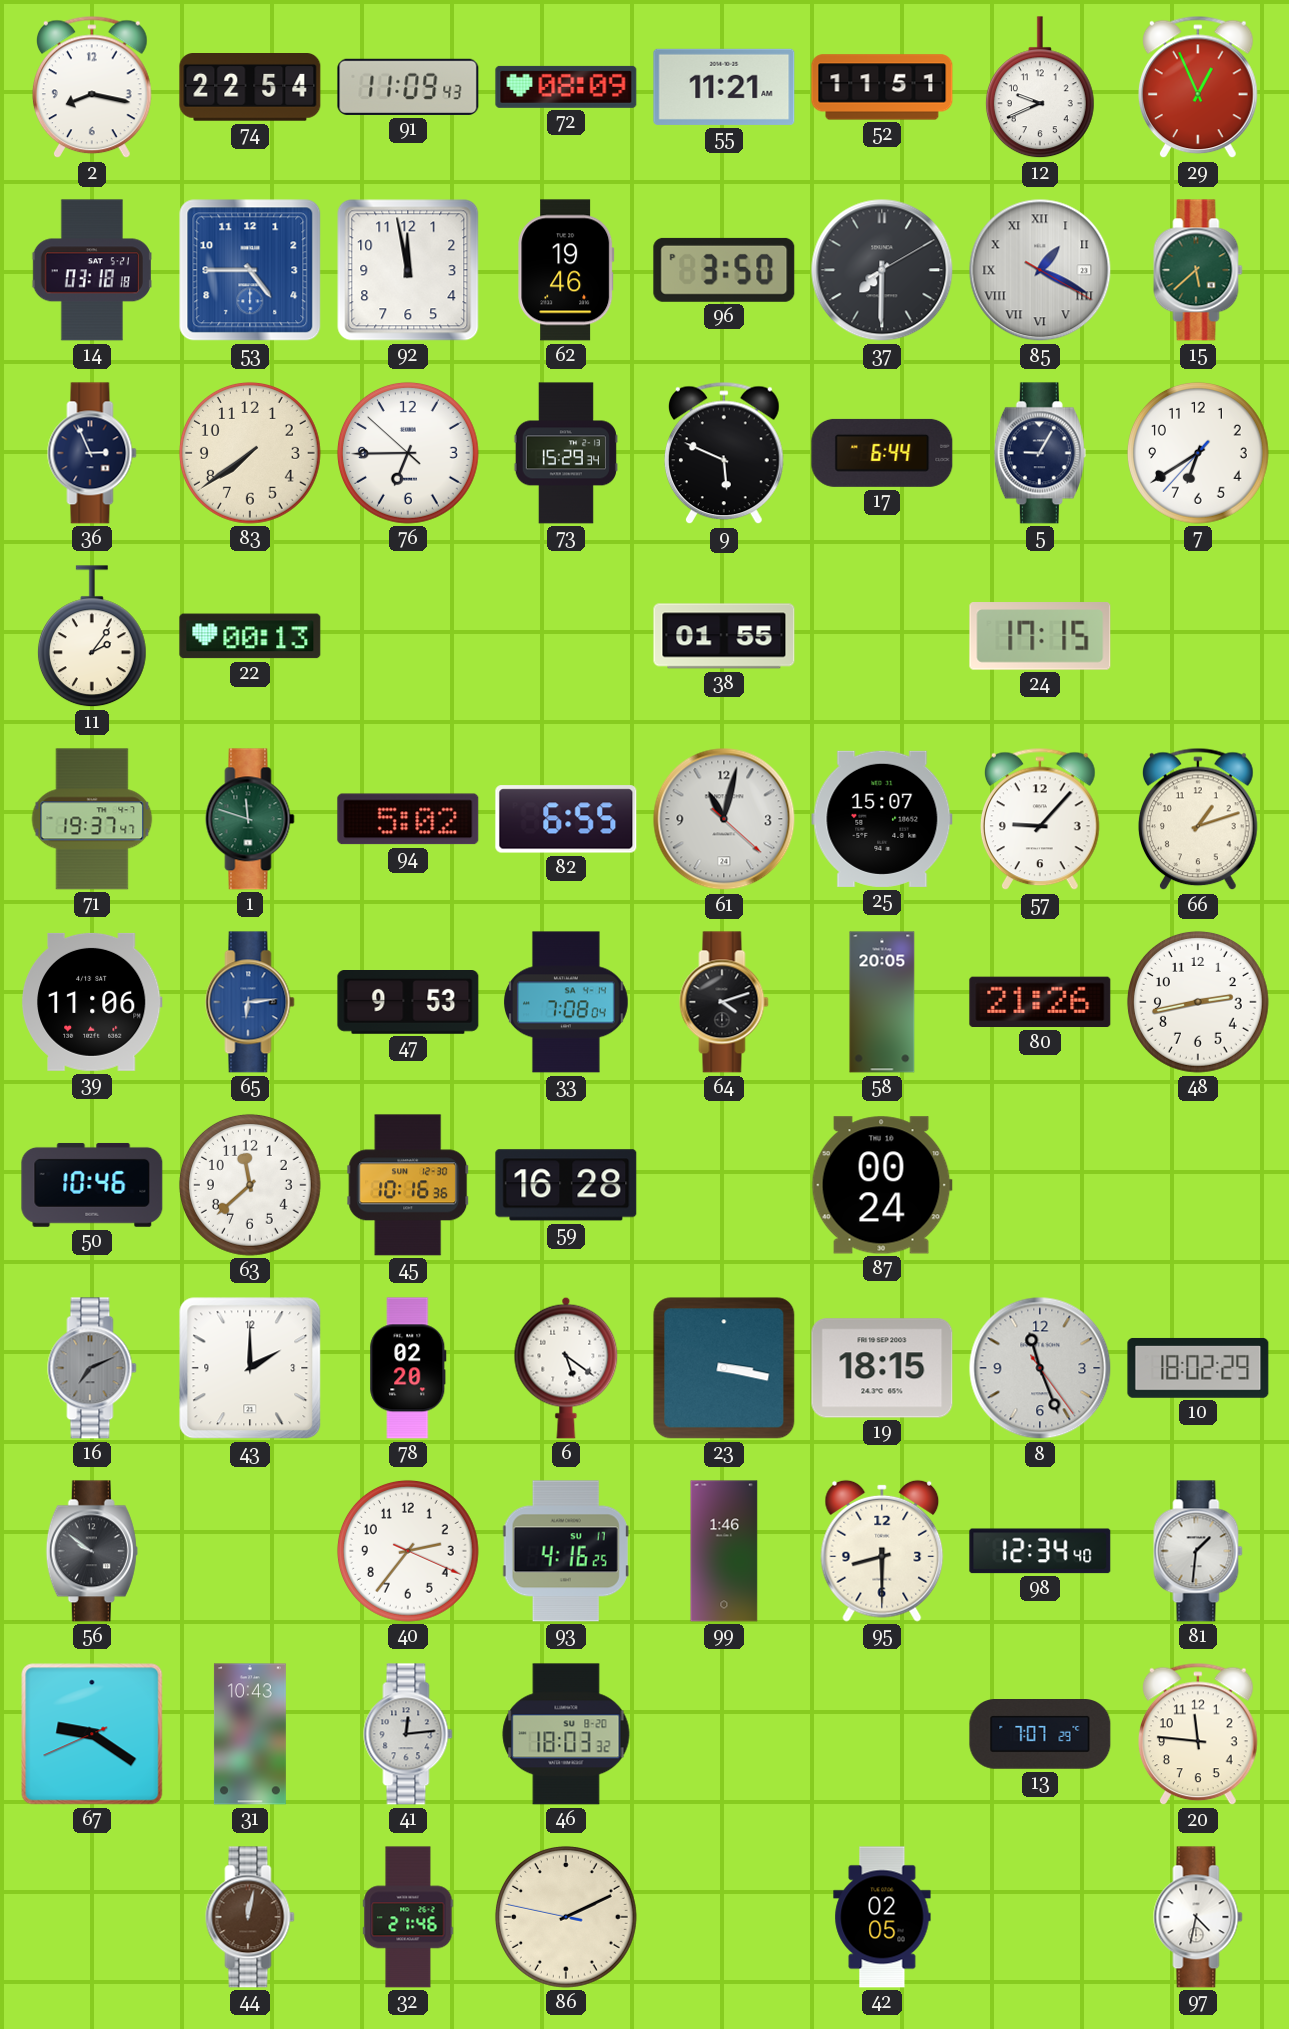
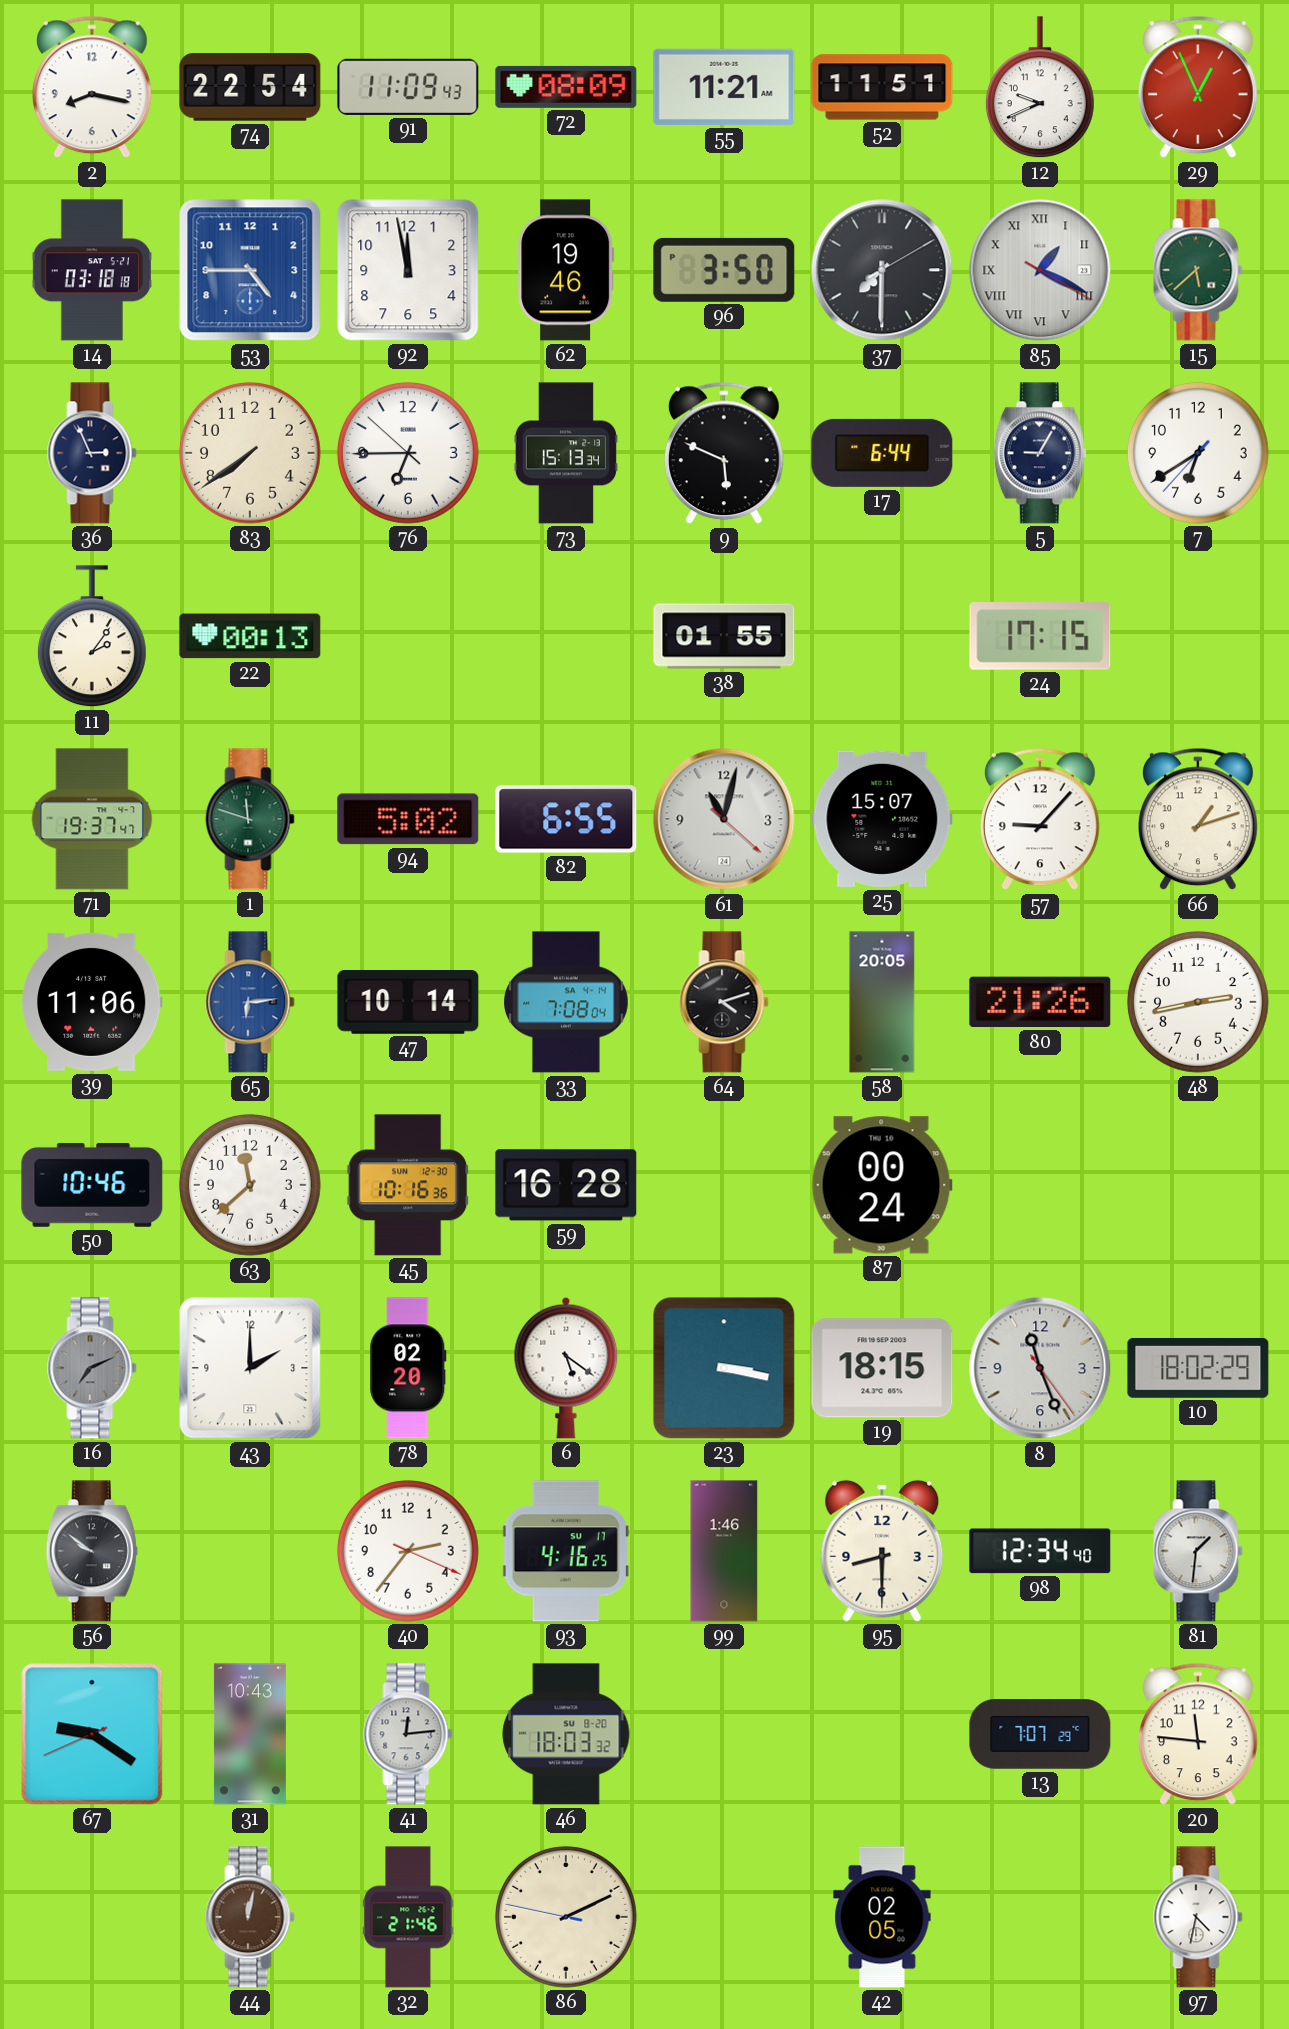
73: 15:29 -> 15:13
47: 9:53 -> 10:14
